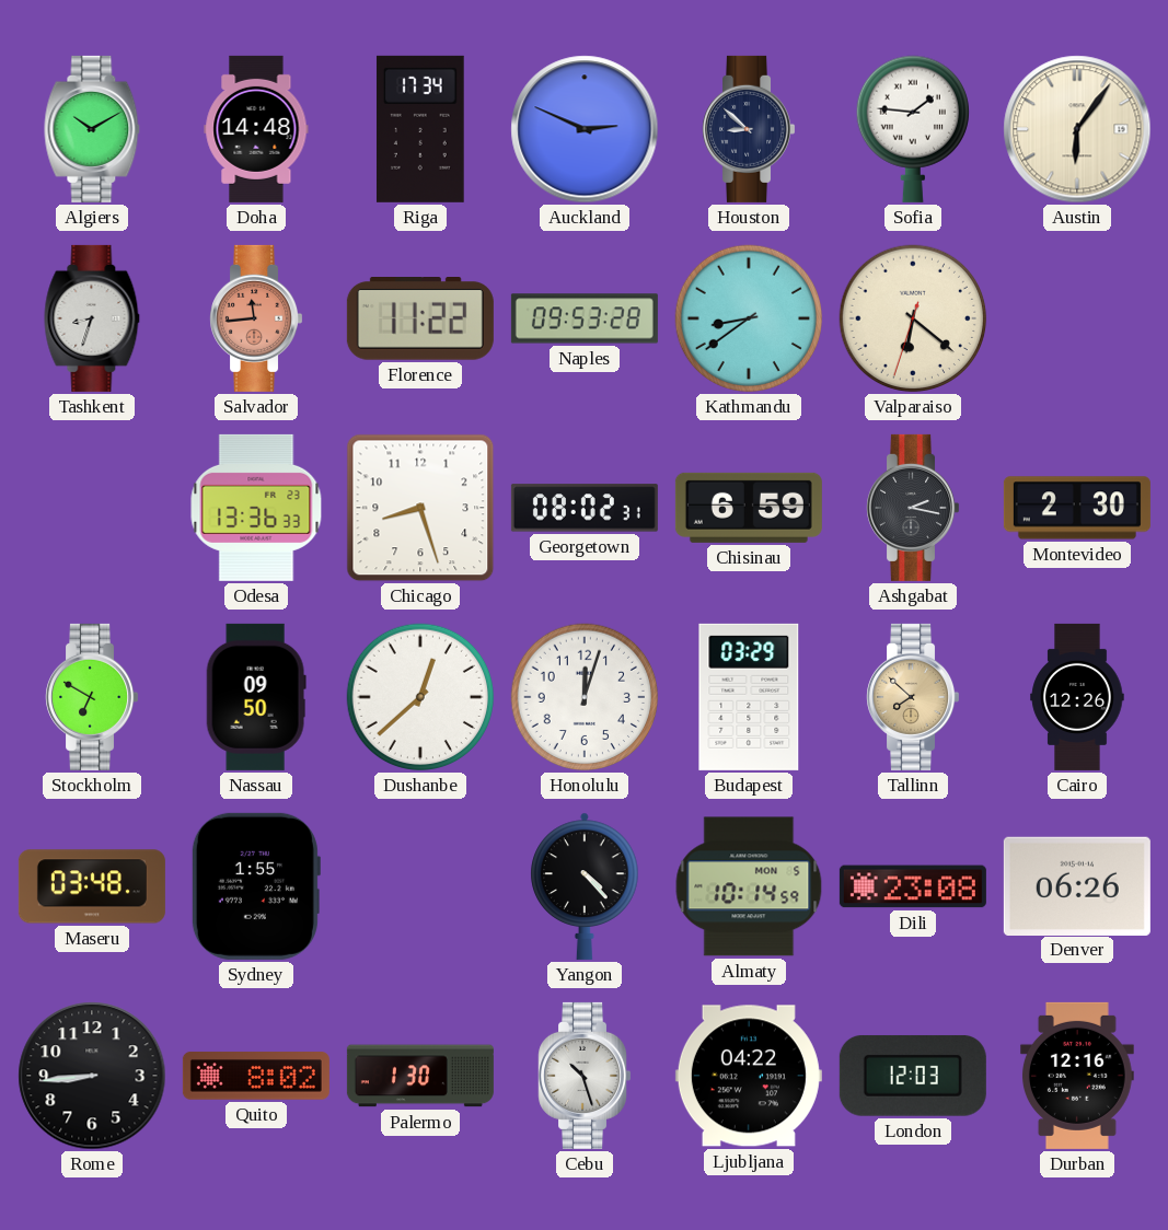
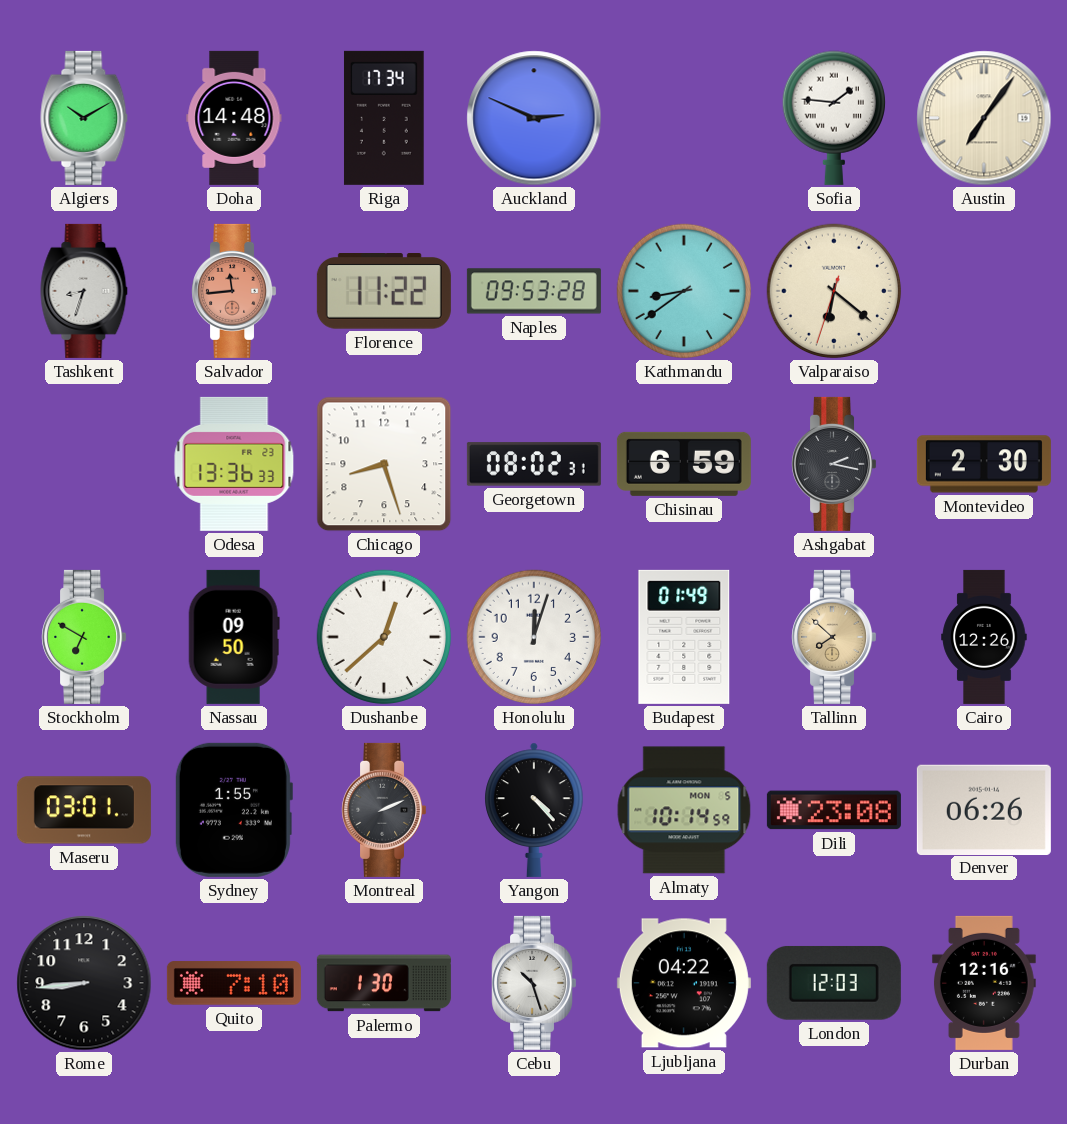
Houston: 8:52 -> none
Austin: 6:06 -> 7:06
Budapest: 03:29 -> 01:49
Maseru: 03:48 -> 03:01
Montreal: none -> 2:11
Quito: 8:02 -> 7:10
